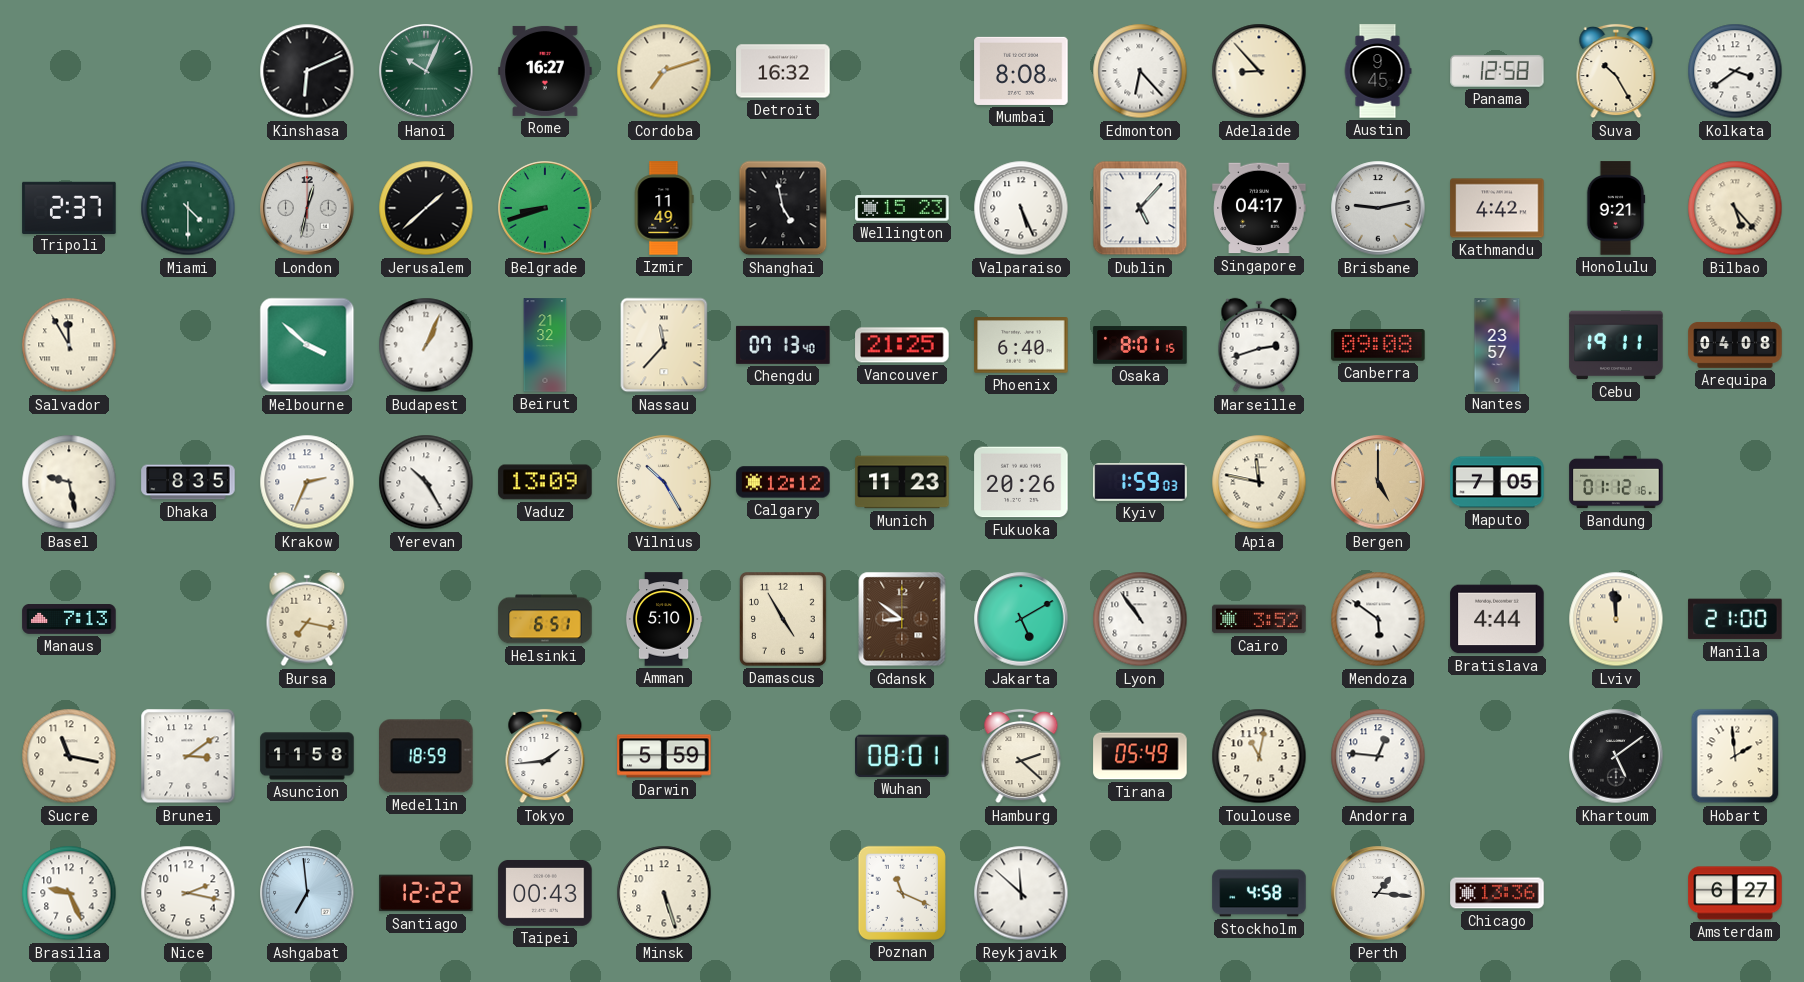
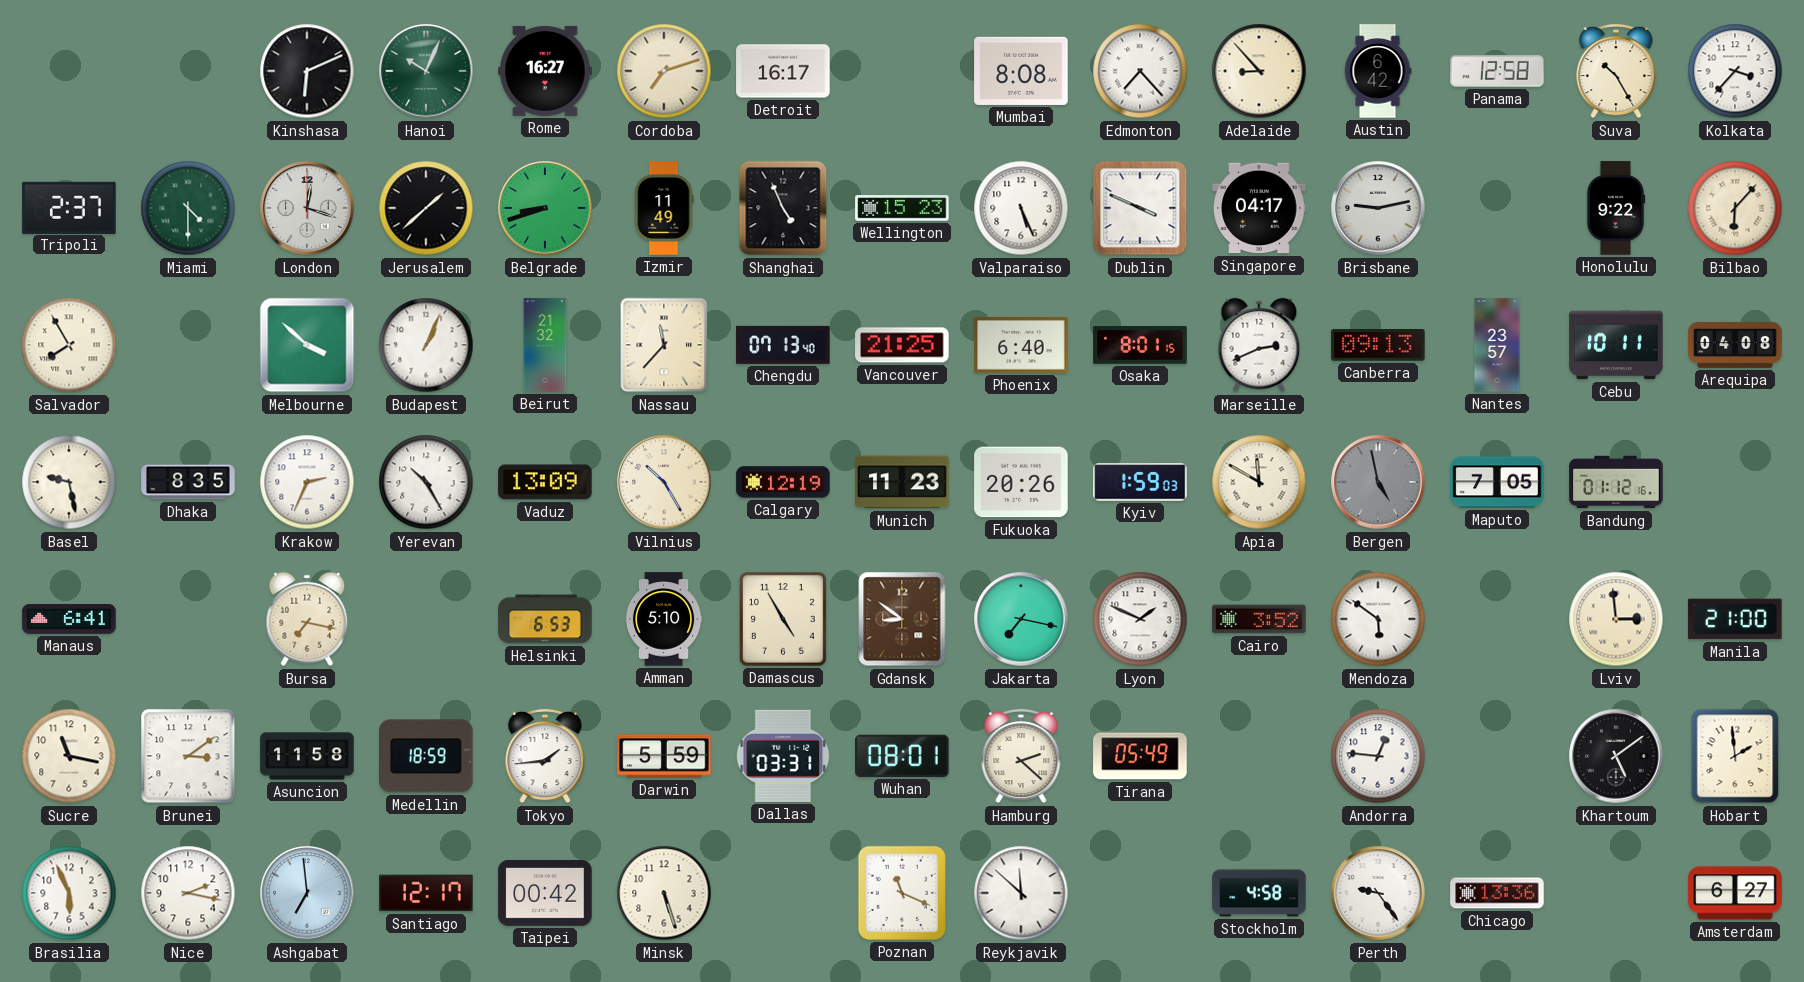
Detroit: 16:32 -> 16:17
Edmonton: 6:23 -> 7:23
Austin: 9:45 -> 6:42
Kolkata: 3:39 -> 3:37
London: 12:32 -> 12:18
Shanghai: 4:58 -> 4:56
Dublin: 5:07 -> 3:49
Kathmandu: 4:42 -> none
Honolulu: 9:21 -> 9:22
Bilbao: 5:23 -> 6:07
Salvador: 11:55 -> 7:55
Marseille: 2:42 -> 2:41
Canberra: 09:08 -> 09:13
Cebu: 19:11 -> 10:11
Calgary: 12:12 -> 12:19
Apia: 11:47 -> 11:50
Bergen: 5:00 -> 4:58
Bergen dial: champagne -> grey
Manaus: 7:13 -> 6:41
Helsinki: 6:51 -> 6:53
Jakarta: 5:10 -> 7:17
Lyon: 10:54 -> 1:49
Bratislava: 4:44 -> none
Lviv: 11:59 -> 2:59
Dallas: none -> 03:31
Toulouse: 11:02 -> none
Brasilia: 9:26 -> 5:56
Santiago: 12:22 -> 12:17
Taipei: 00:43 -> 00:42
Perth: 1:16 -> 9:24
